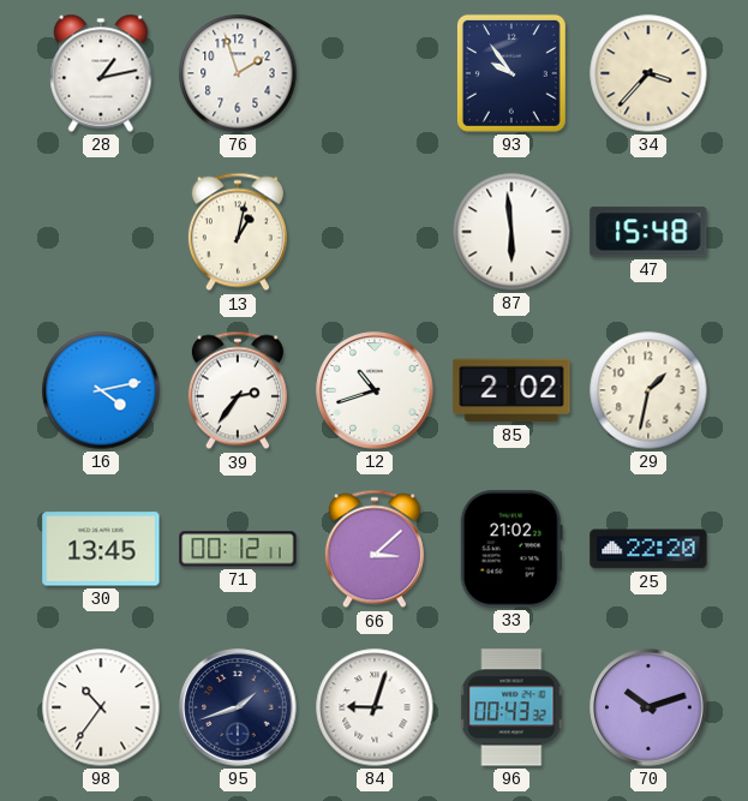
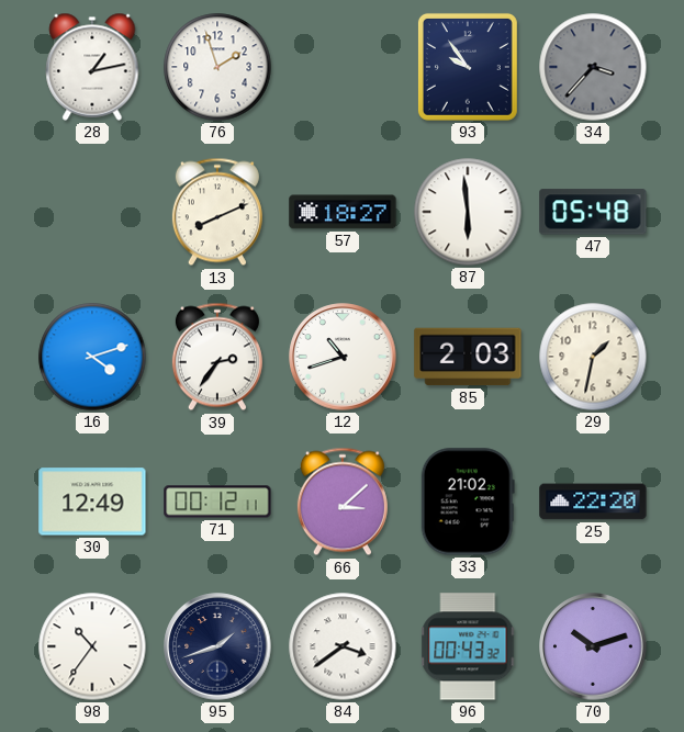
34 dial: cream -> grey
13: 1:02 -> 8:11
57: none -> 18:27
47: 15:48 -> 05:48
16: 4:13 -> 4:12
85: 2:02 -> 2:03
30: 13:45 -> 12:49
84: 9:03 -> 3:39
